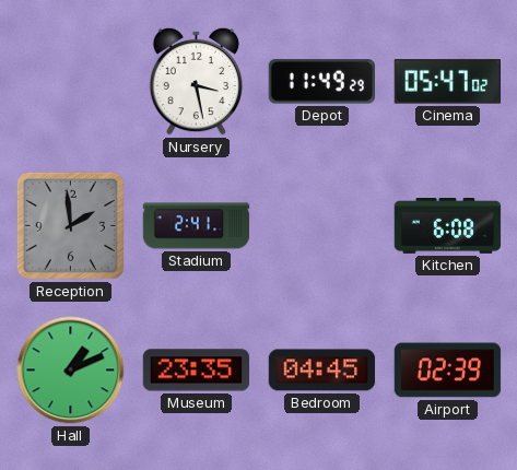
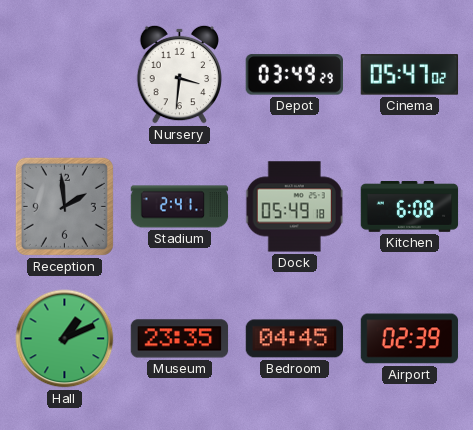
Nursery: 3:28 -> 3:31
Depot: 11:49 -> 03:49
Dock: none -> 05:49
